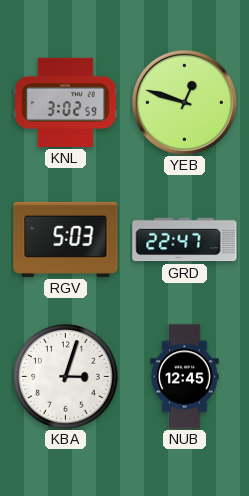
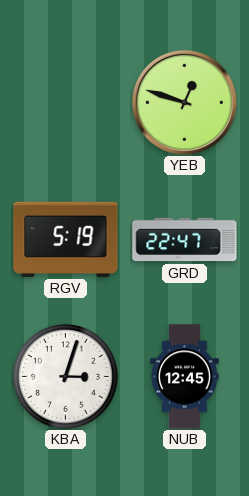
KNL: 3:02 -> none
RGV: 5:03 -> 5:19
